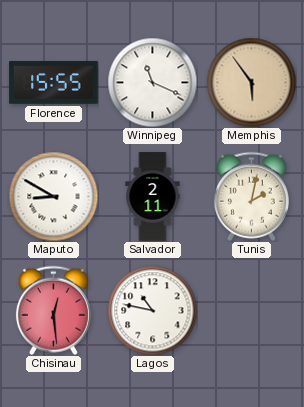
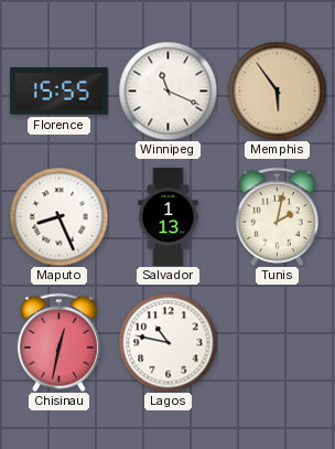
Maputo: 8:50 -> 8:26
Salvador: 2:11 -> 1:13
Chisinau: 12:29 -> 12:32
